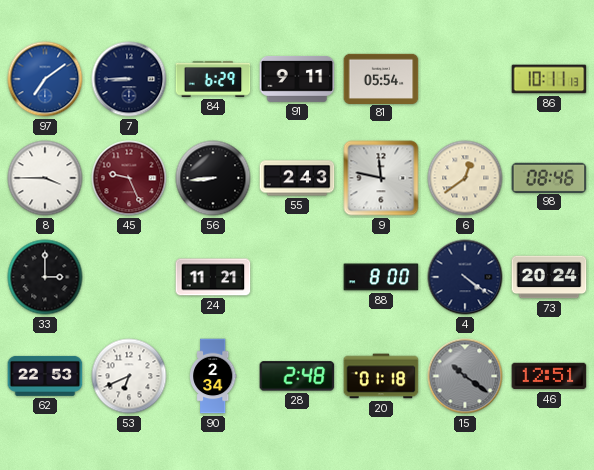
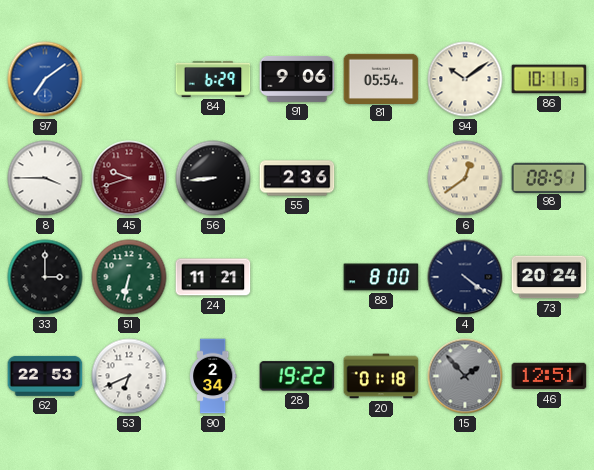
7: 8:45 -> none
91: 9:11 -> 9:06
94: none -> 10:09
45: 9:26 -> 9:42
55: 2:43 -> 2:36
9: 11:47 -> none
98: 08:46 -> 08:51
51: none -> 6:32
28: 2:48 -> 19:22
15: 10:21 -> 1:53
